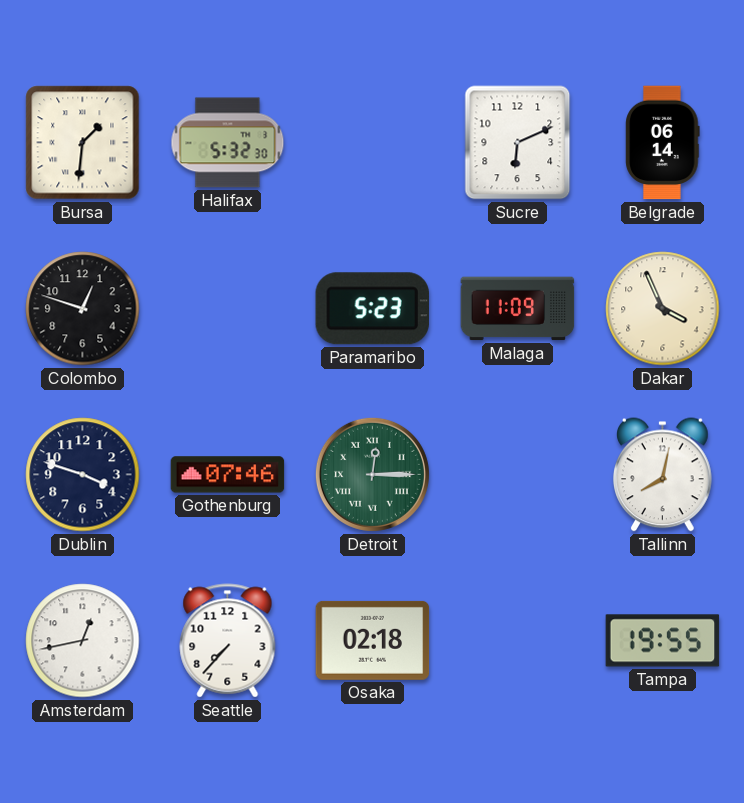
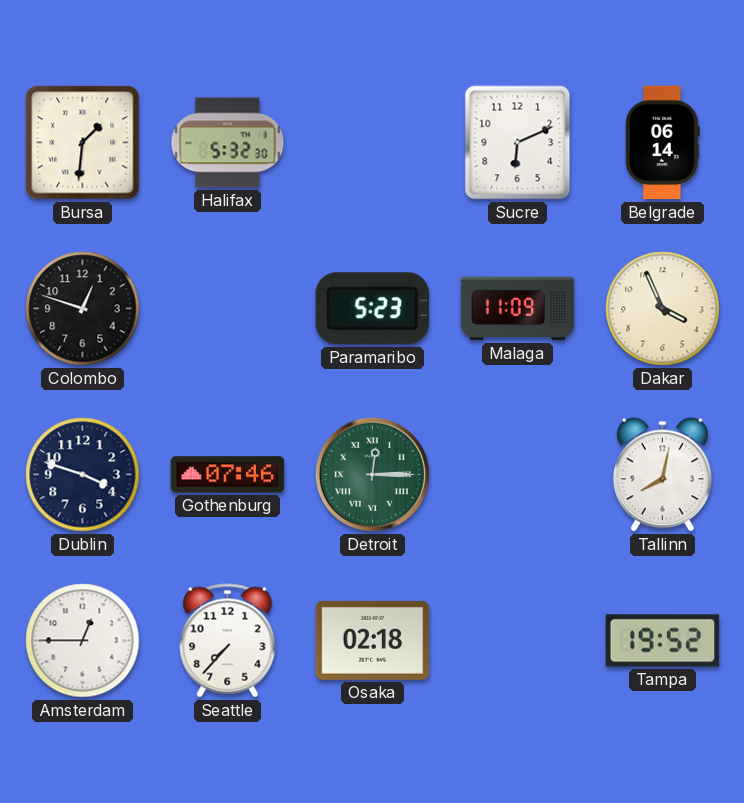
Amsterdam: 12:43 -> 12:45
Tampa: 19:55 -> 19:52
